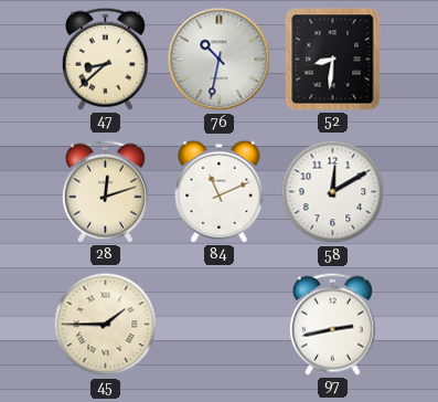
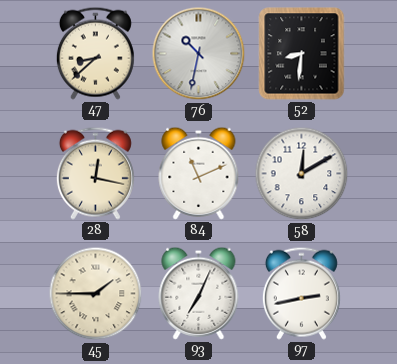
28: 12:12 -> 12:17
93: none -> 7:04
